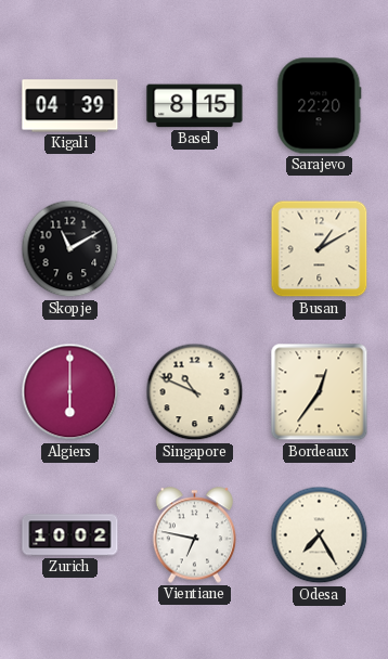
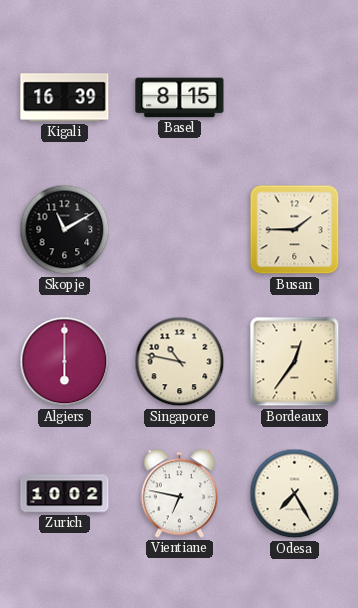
Kigali: 04:39 -> 16:39
Sarajevo: 22:20 -> none
Busan: 1:10 -> 1:45
Singapore: 10:49 -> 10:47
